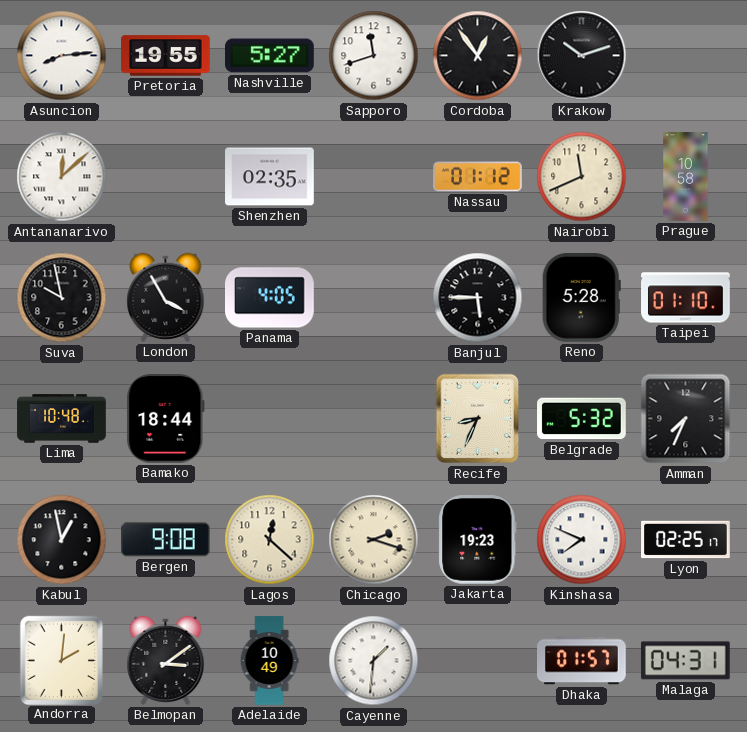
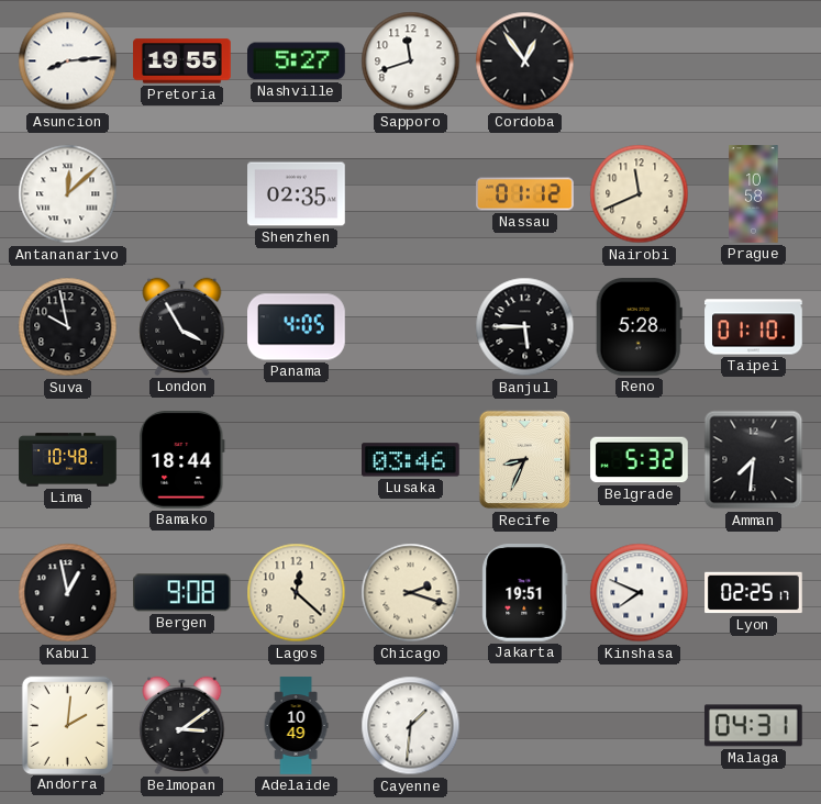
Krakow: 10:12 -> none
Lusaka: none -> 03:46
Amman: 7:34 -> 7:31
Jakarta: 19:23 -> 19:51
Dhaka: 01:57 -> none
